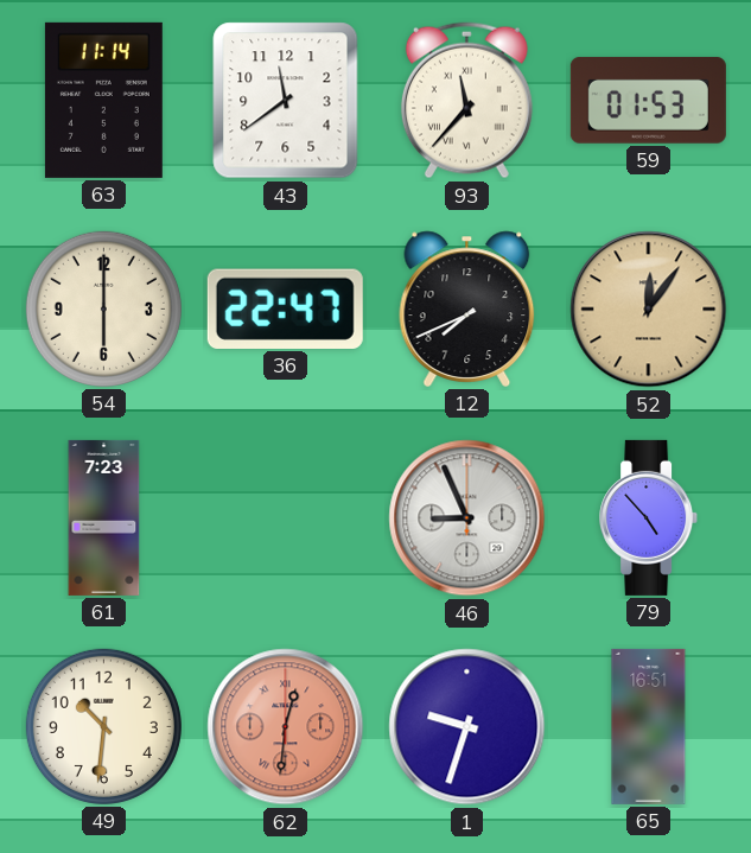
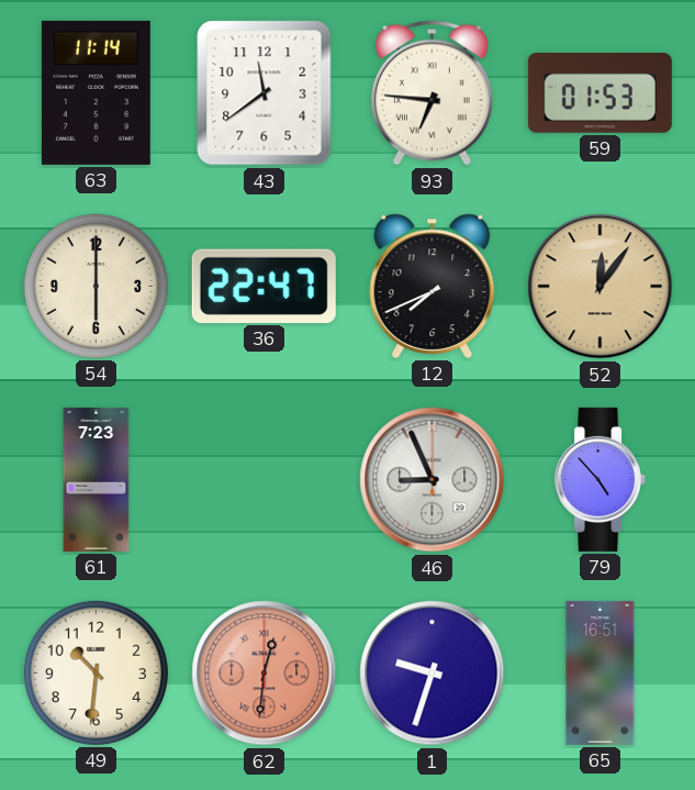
93: 11:37 -> 6:46
